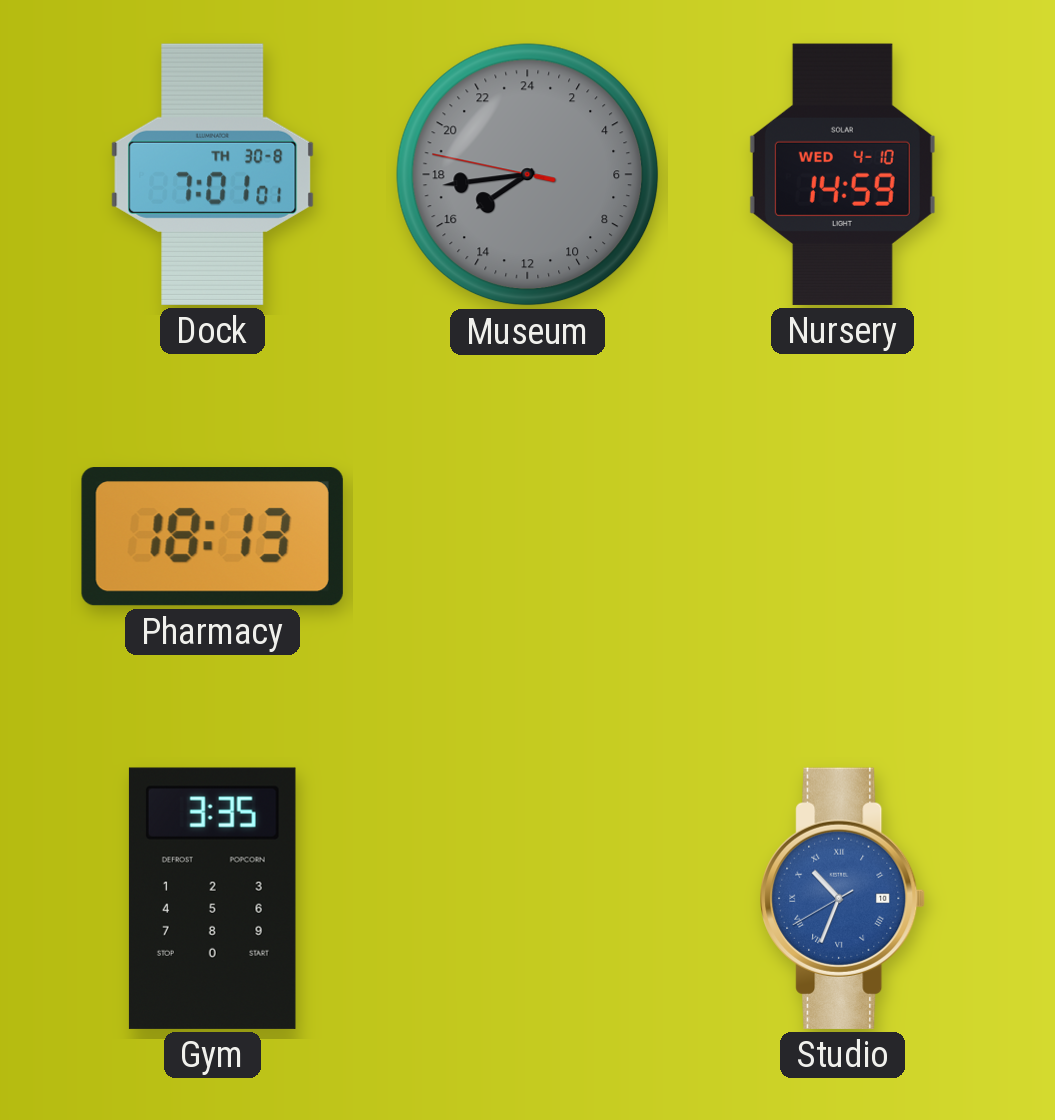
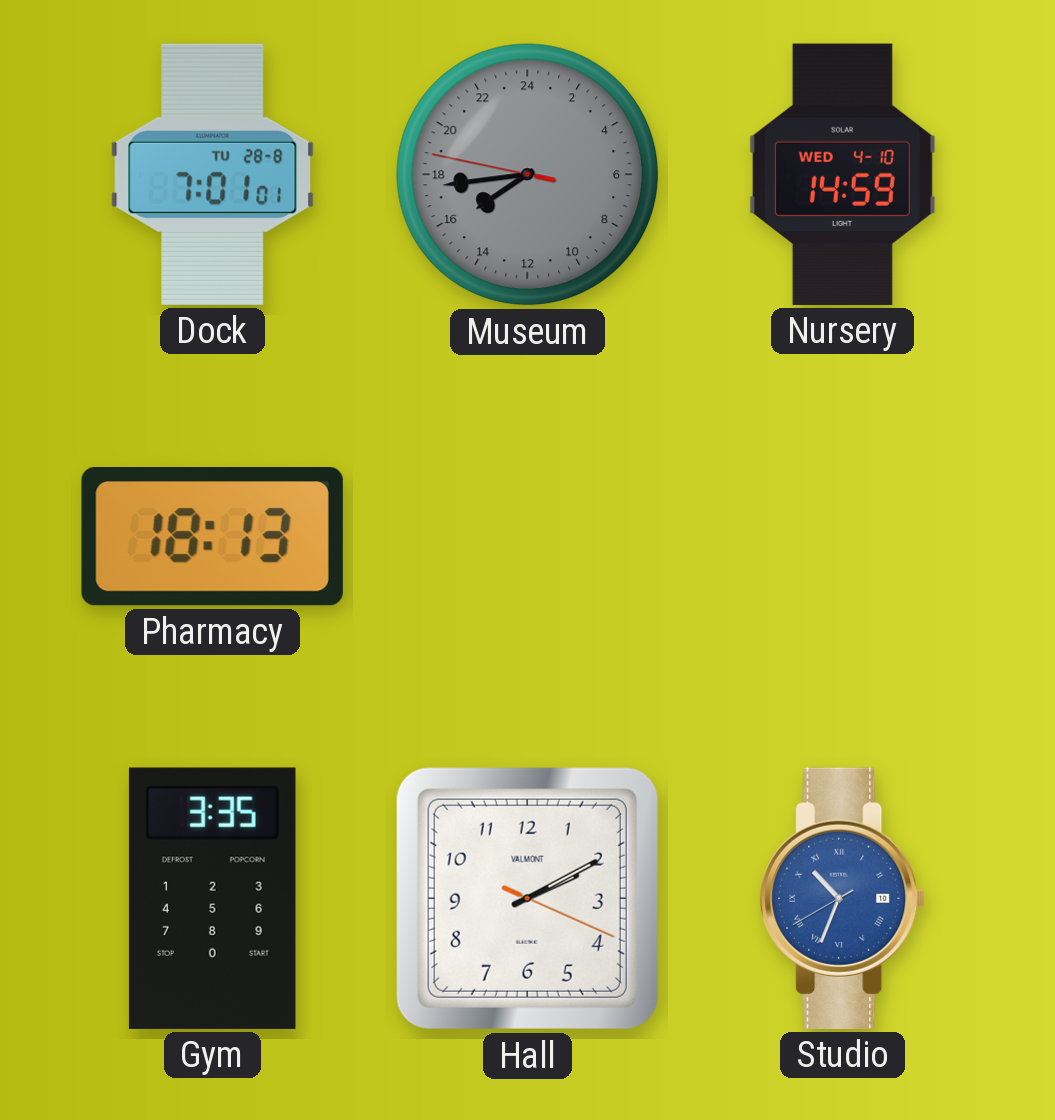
Dock date: TH 30-8 -> TU 28-8
Hall: none -> 2:10
